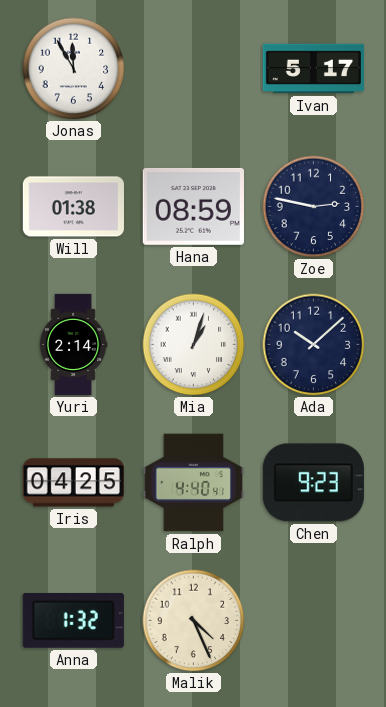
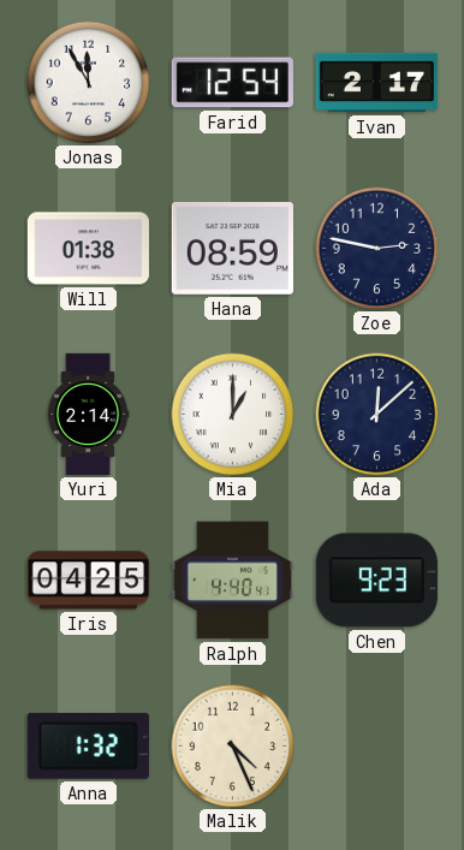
Farid: none -> 12:54
Ivan: 5:17 -> 2:17
Mia: 1:03 -> 1:00
Ada: 10:08 -> 12:08
